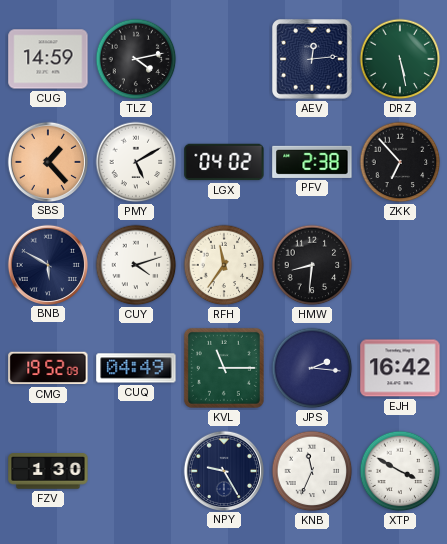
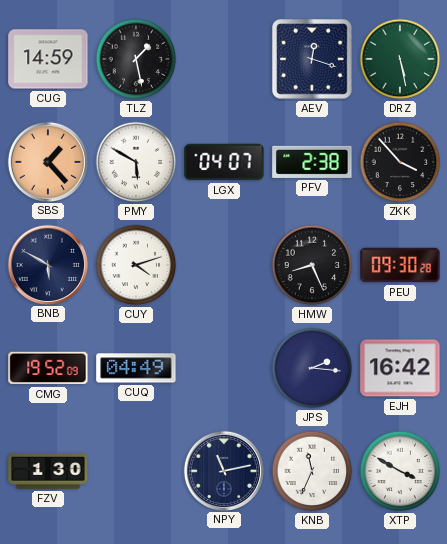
TLZ: 4:13 -> 1:28
AEV: 12:14 -> 12:18
PMY: 5:10 -> 5:50
LGX: 04:02 -> 04:07
ZKK: 6:53 -> 3:53
RFH: 11:36 -> none
HMW: 8:31 -> 8:26
PEU: none -> 09:30
KVL: 11:15 -> none
NPY: 9:25 -> 11:13
